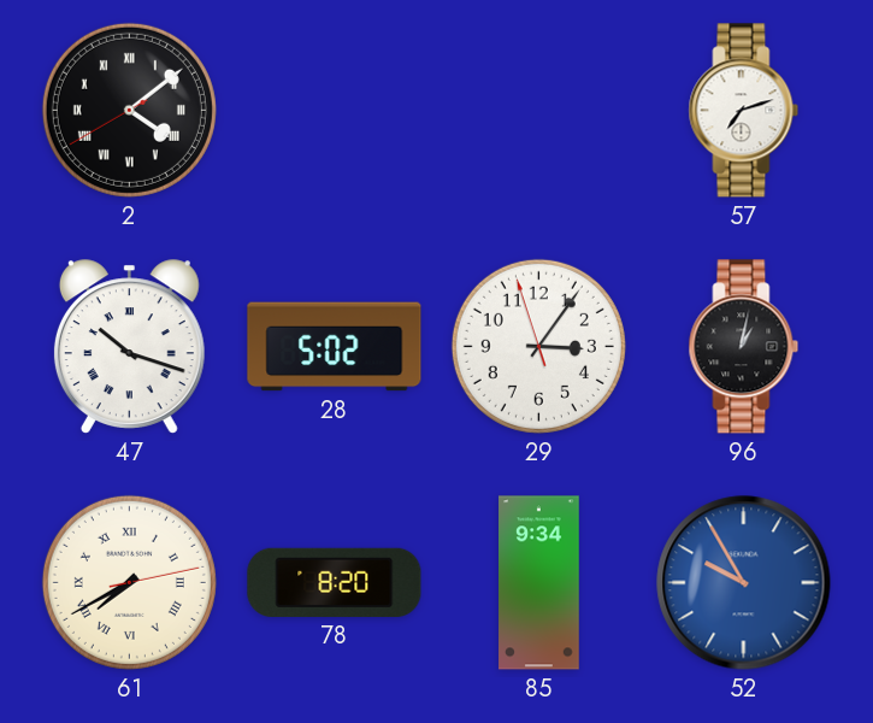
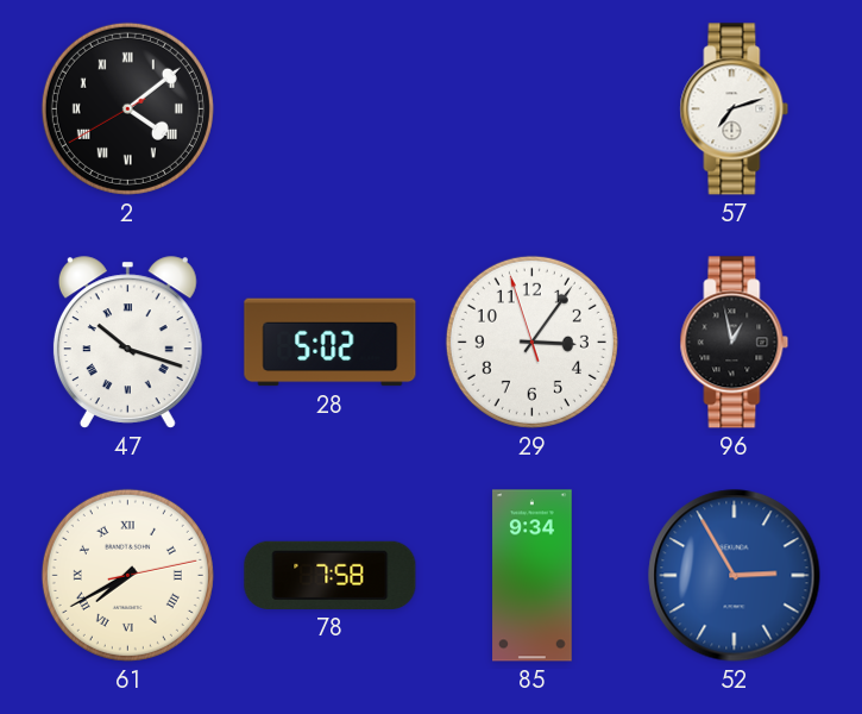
96: 1:02 -> 12:58
78: 8:20 -> 7:58
52: 9:55 -> 2:55
